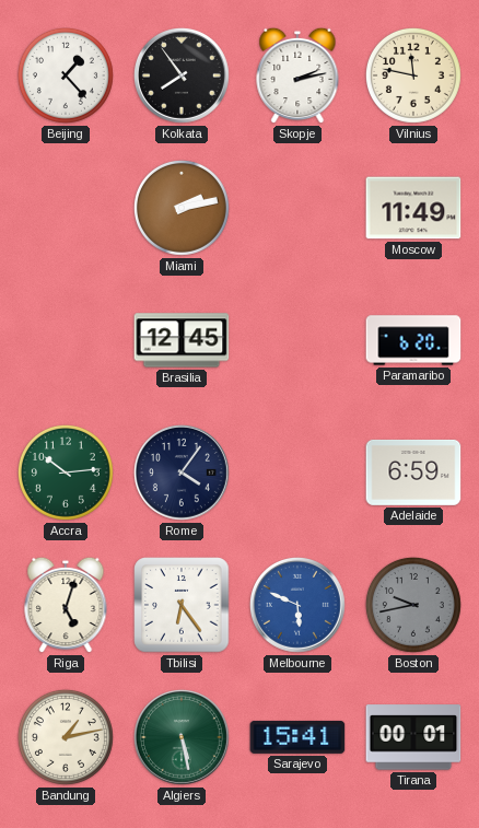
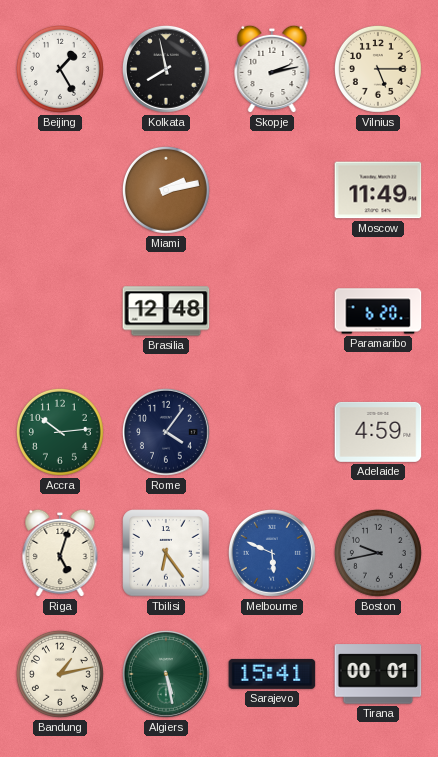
Beijing: 1:23 -> 1:25
Kolkata: 7:54 -> 7:58
Vilnius: 11:47 -> 5:15
Brasilia: 12:45 -> 12:48
Adelaide: 6:59 -> 4:59
